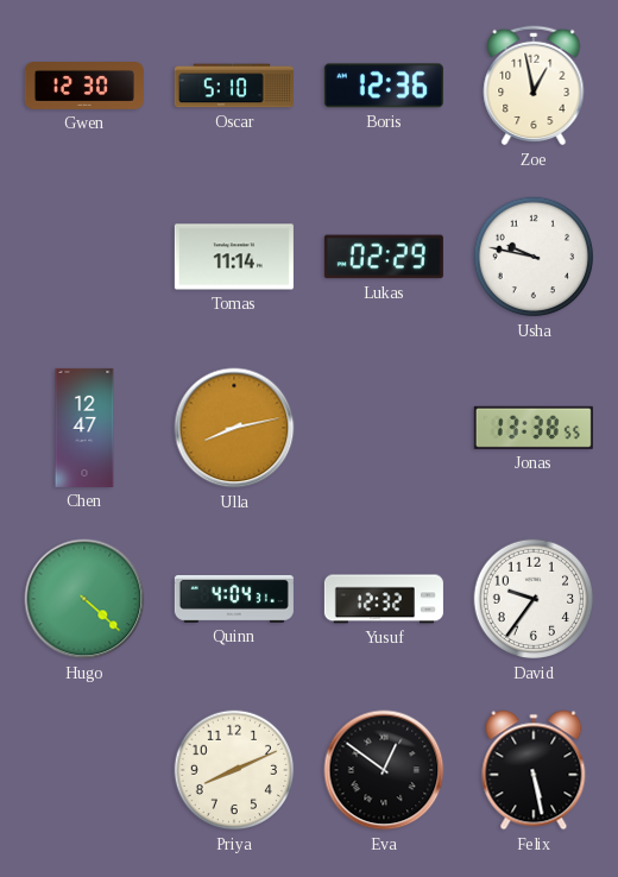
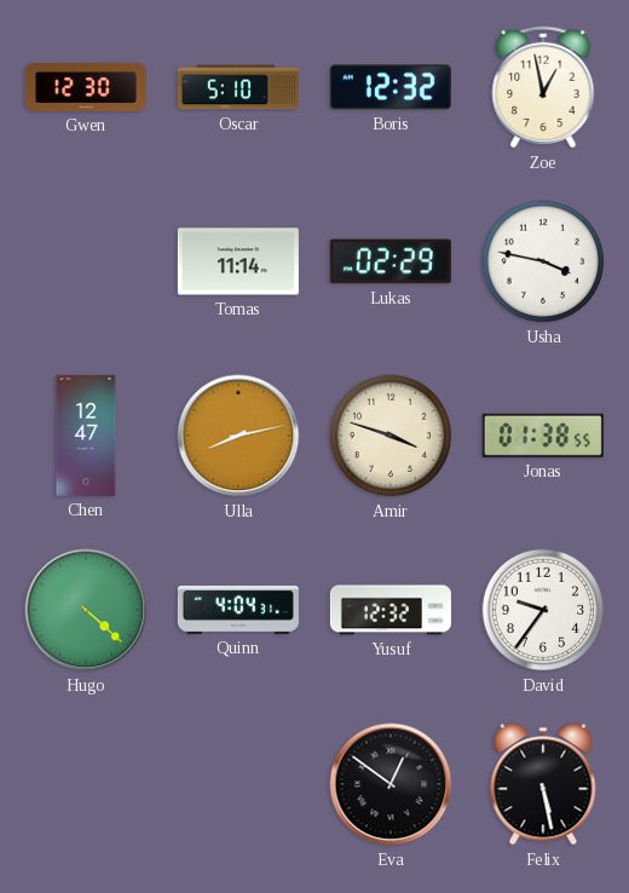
Boris: 12:36 -> 12:32
Usha: 9:47 -> 3:47
Amir: none -> 3:48
Jonas: 13:38 -> 01:38
Priya: 8:11 -> none
